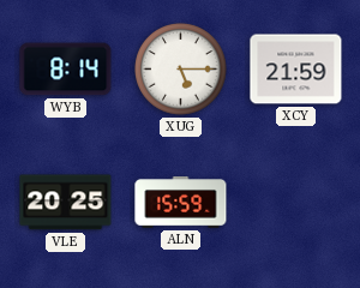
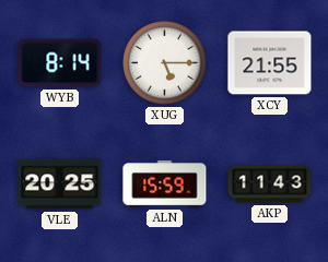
XCY: 21:59 -> 21:55
AKP: none -> 11:43
